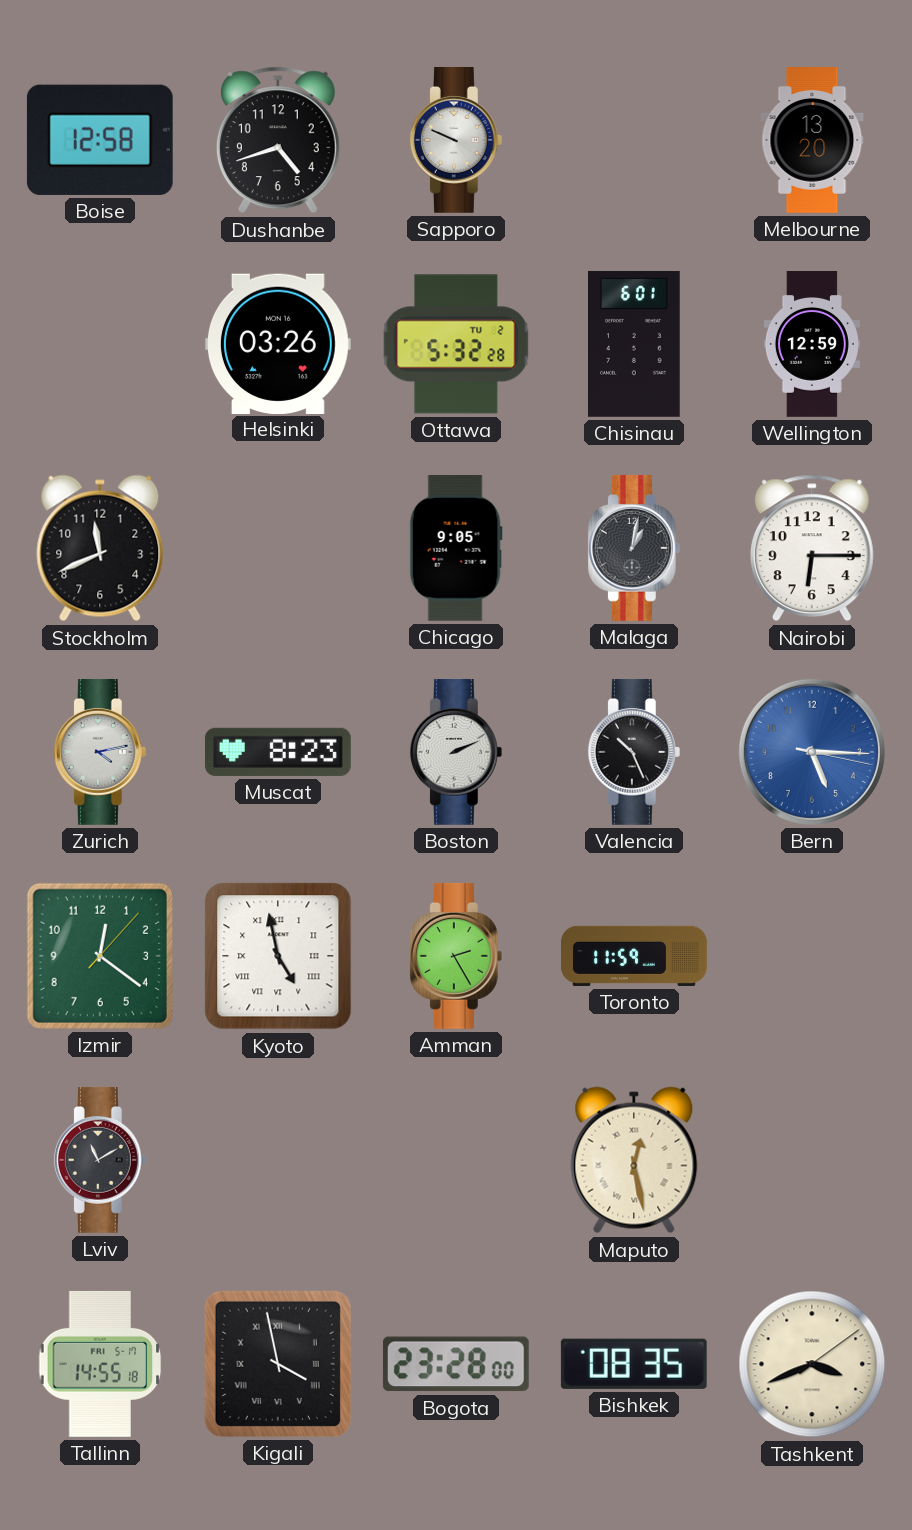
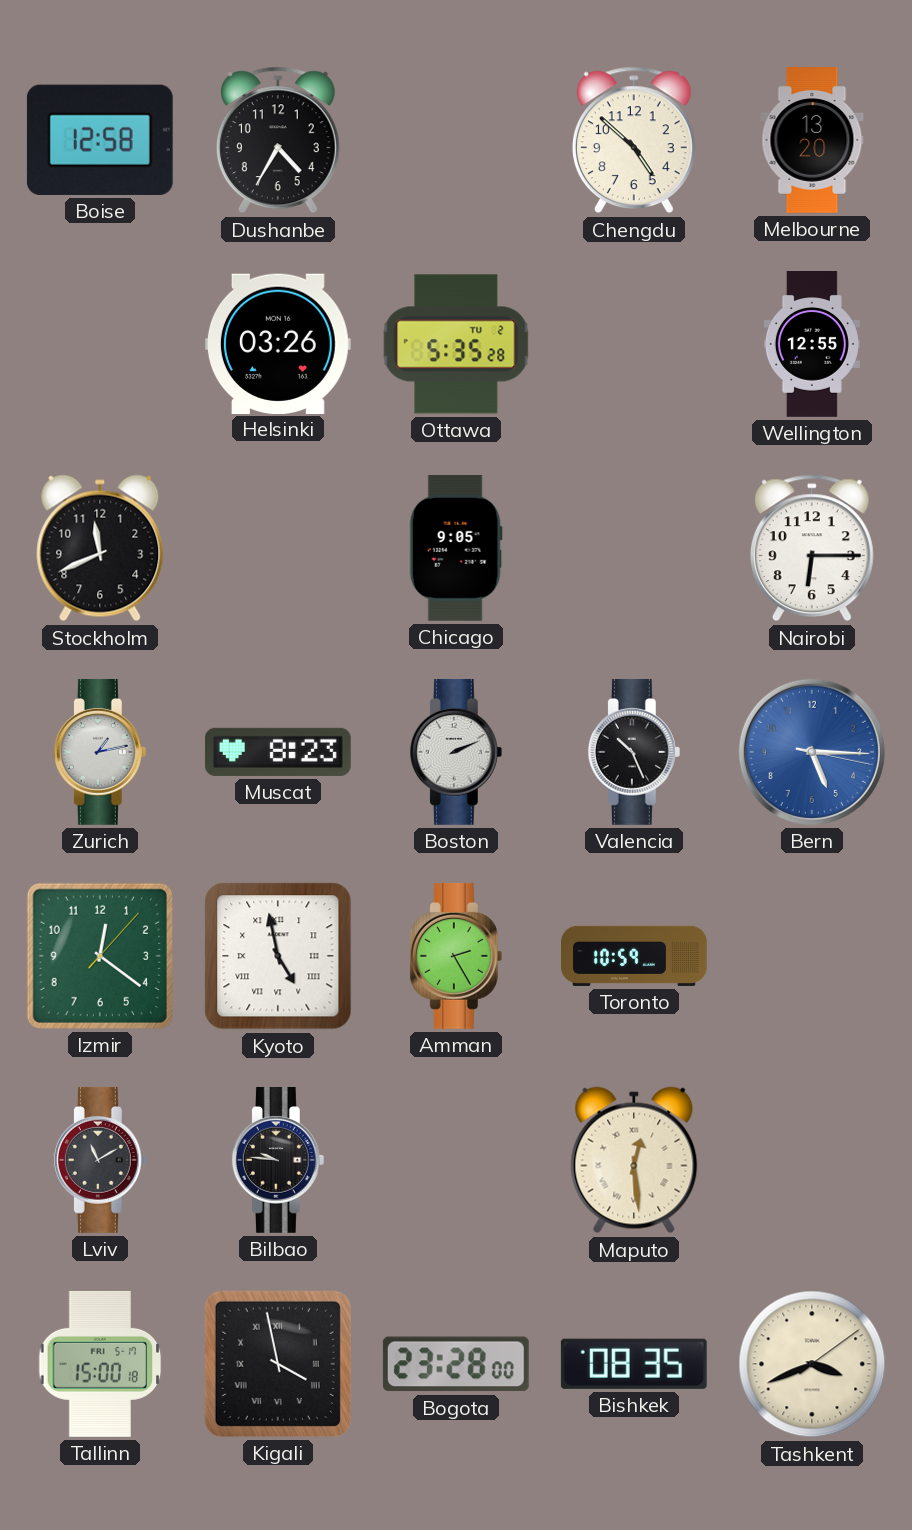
Dushanbe: 4:42 -> 4:35
Sapporo: 9:49 -> none
Chengdu: none -> 4:52
Ottawa: 5:32 -> 5:35
Chisinau: 6:01 -> none
Wellington: 12:59 -> 12:55
Malaga: 1:02 -> none
Zurich: 4:13 -> 1:13
Toronto: 11:59 -> 10:59
Bilbao: none -> 9:46
Maputo: 12:28 -> 12:29
Tallinn: 14:55 -> 15:00
